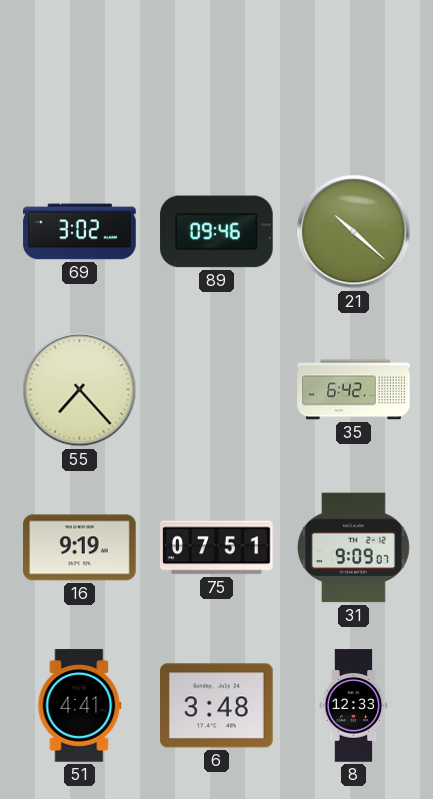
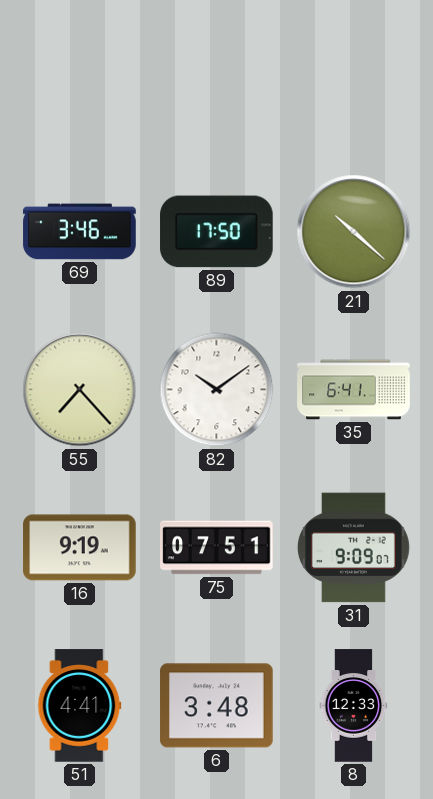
69: 3:02 -> 3:46
89: 09:46 -> 17:50
82: none -> 10:09
35: 6:42 -> 6:41
